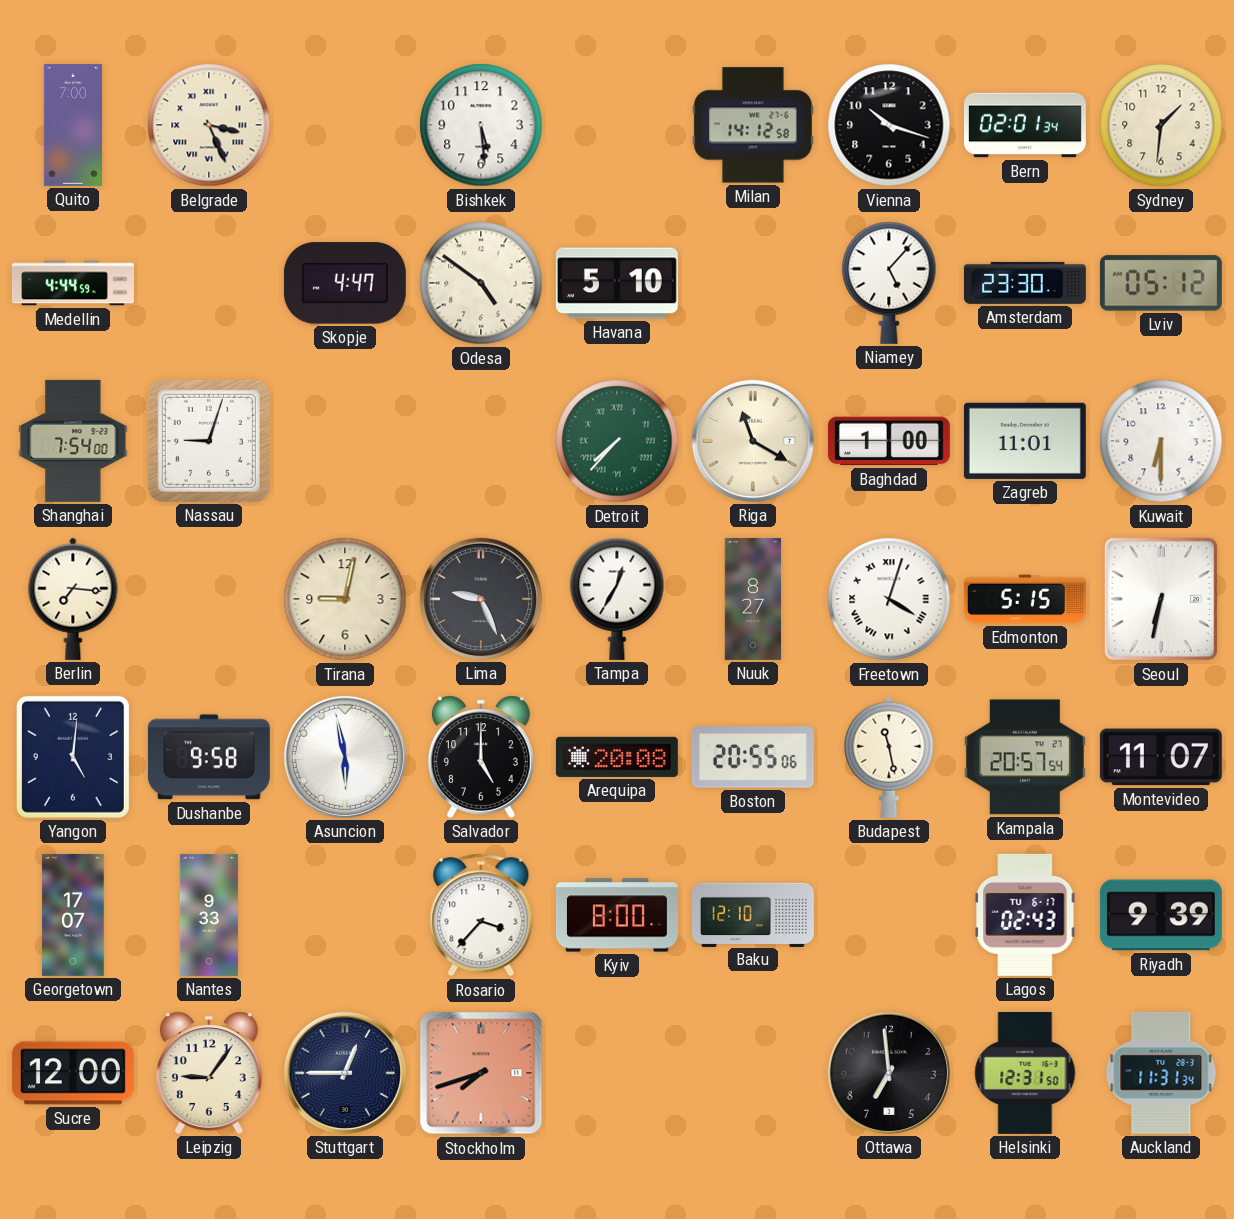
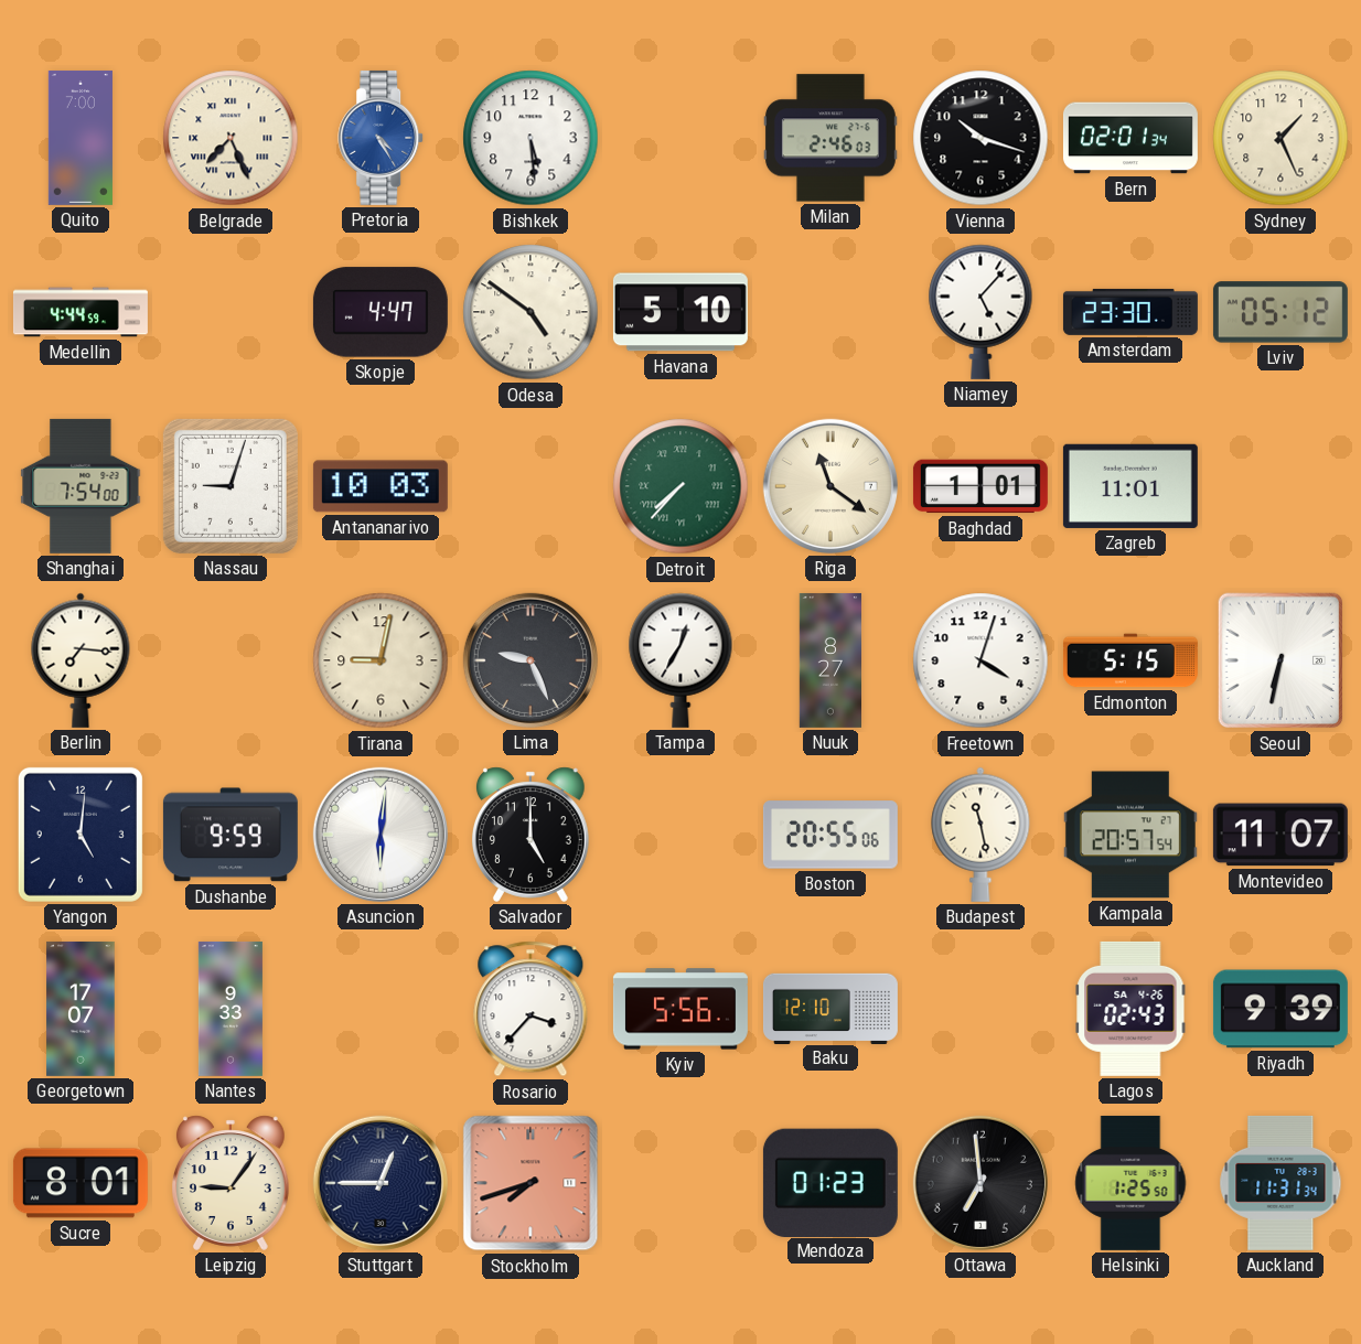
Belgrade: 3:26 -> 7:26
Pretoria: none -> 4:25
Milan: 14:12 -> 2:46
Sydney: 1:31 -> 1:26
Antananarivo: none -> 10:03
Riga: 11:20 -> 11:21
Baghdad: 1:00 -> 1:01
Kuwait: 6:30 -> none
Freetown numerals: Roman -> Arabic
Dushanbe: 9:58 -> 9:59
Asuncion: 5:58 -> 6:01
Arequipa: 20:08 -> none
Kyiv: 8:00 -> 5:56
Lagos date: TU 6-17 -> SA 4-26
Sucre: 12:00 -> 8:01
Mendoza: none -> 01:23
Helsinki: 12:31 -> 1:25
